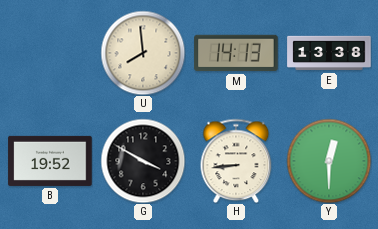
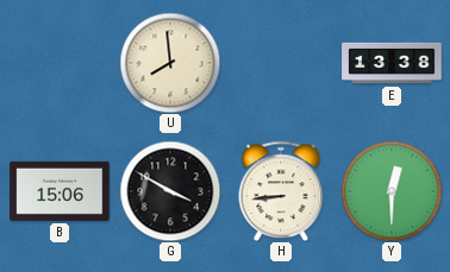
M: 14:13 -> none
B: 19:52 -> 15:06
